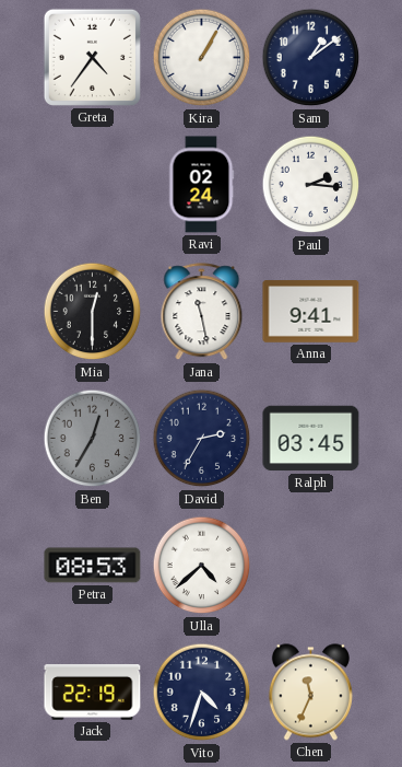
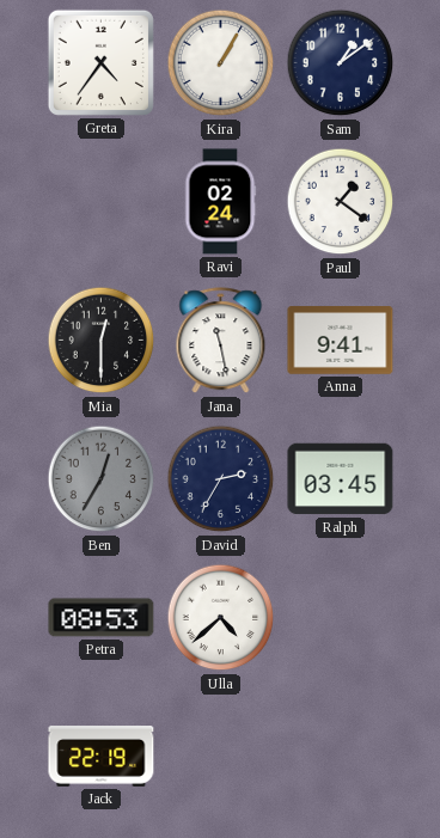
Paul: 2:16 -> 1:21
Vito: 4:33 -> none
Chen: 11:34 -> none
